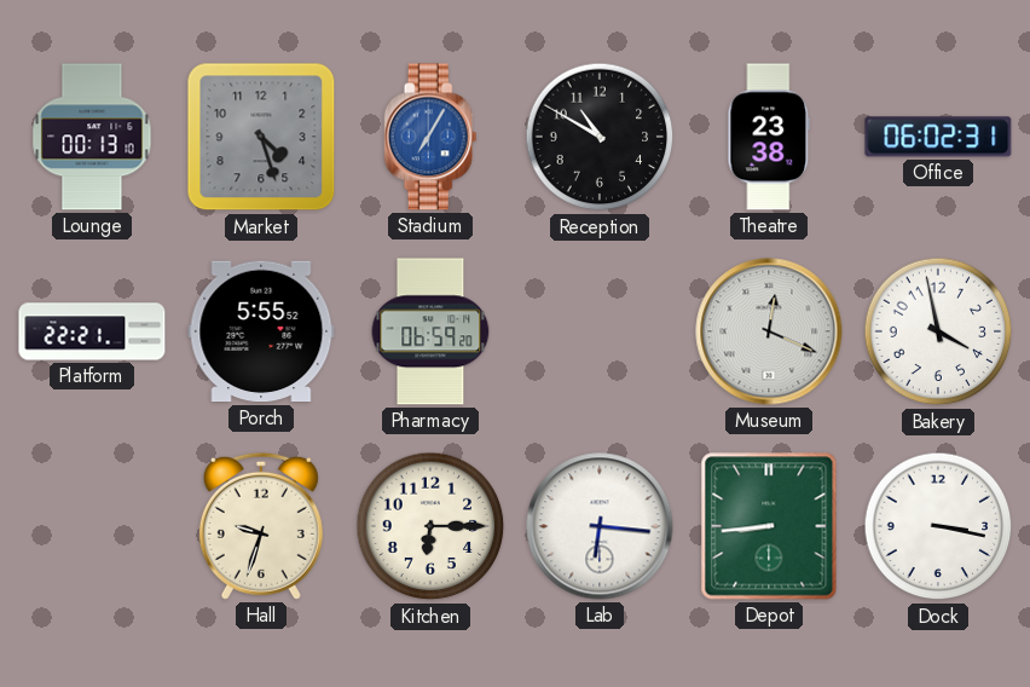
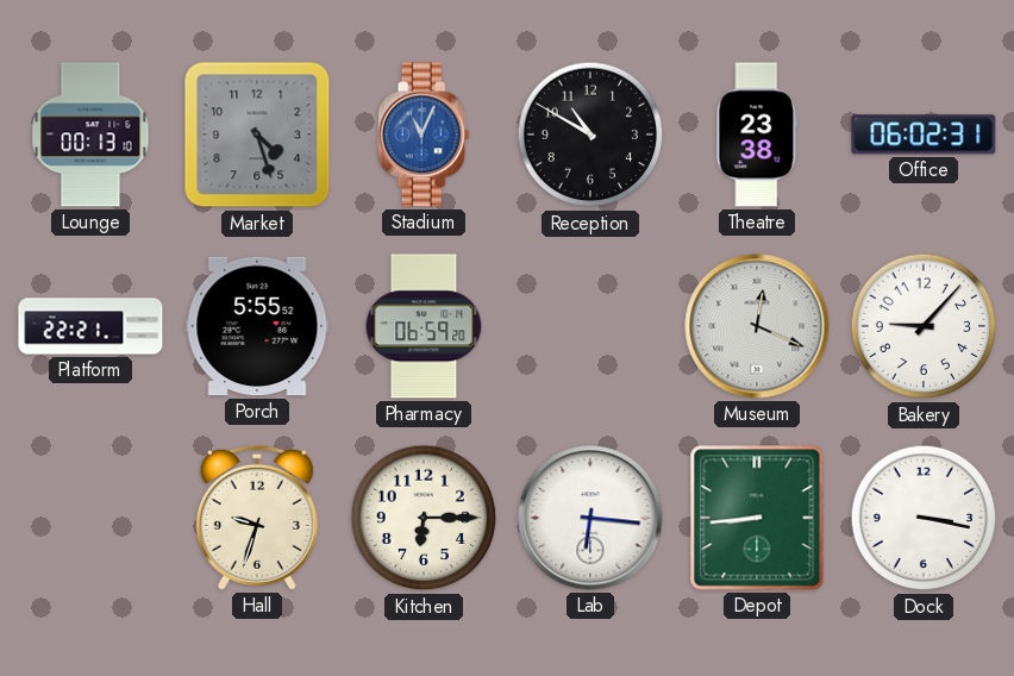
Stadium: 7:05 -> 11:04
Bakery: 3:58 -> 9:07
